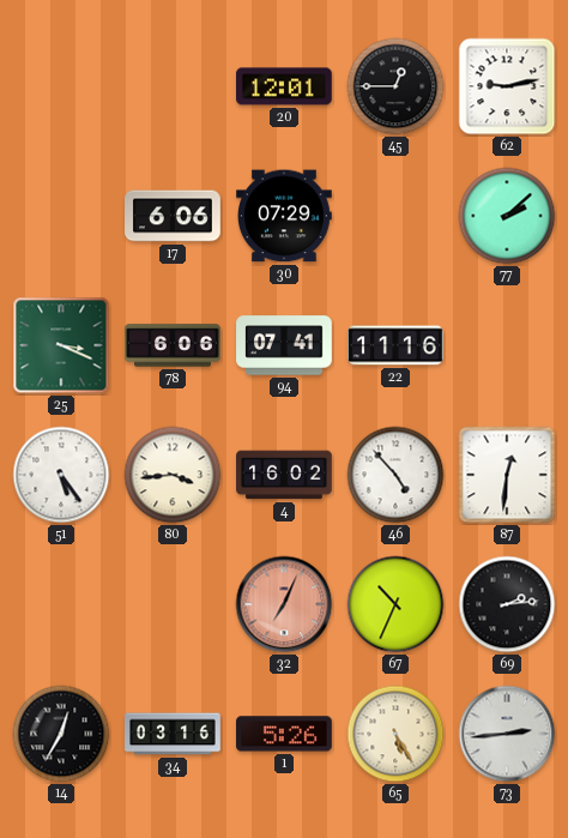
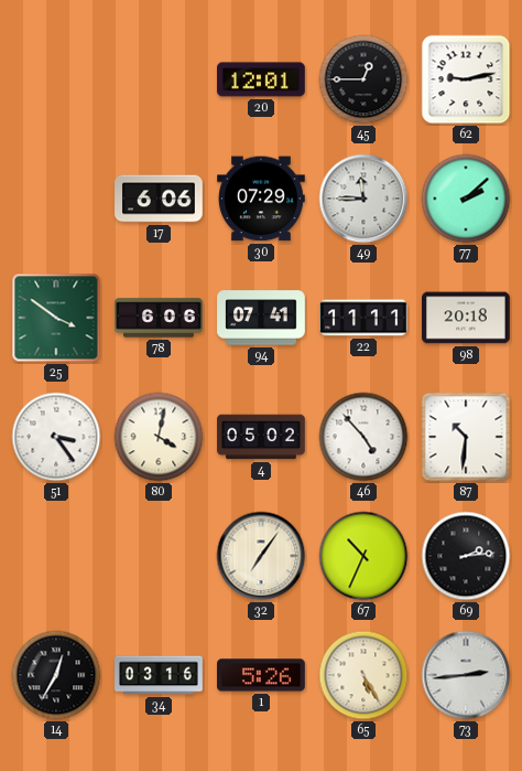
49: none -> 11:45
25: 3:19 -> 3:51
22: 11:16 -> 11:11
98: none -> 20:18
51: 5:24 -> 3:24
80: 3:44 -> 4:02
4: 16:02 -> 05:02
87: 12:31 -> 10:31
32: 7:04 -> 7:06
32 dial: salmon -> cream
